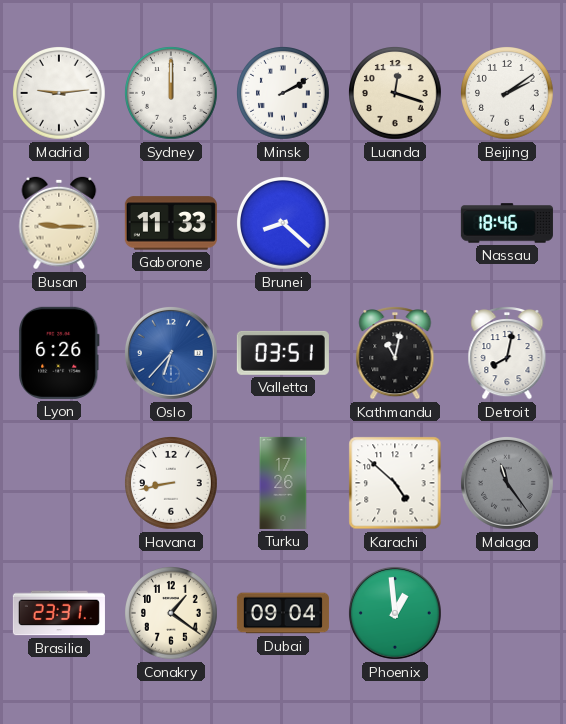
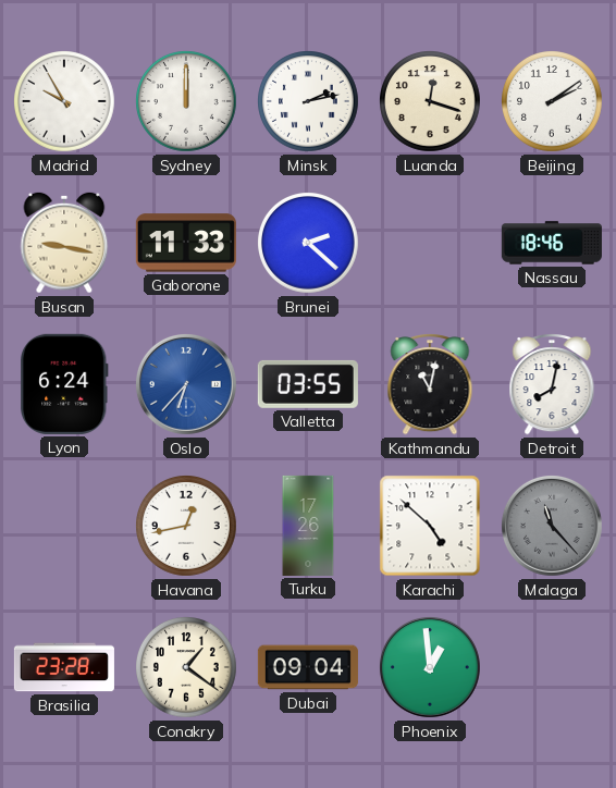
Madrid: 9:14 -> 9:55
Minsk: 2:10 -> 2:13
Busan: 9:15 -> 9:17
Brunei: 8:22 -> 2:22
Lyon: 6:26 -> 6:24
Valletta: 03:51 -> 03:55
Havana: 8:43 -> 12:43
Malaga: 11:24 -> 11:23
Brasilia: 23:31 -> 23:28
